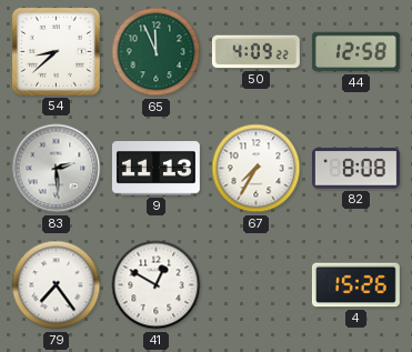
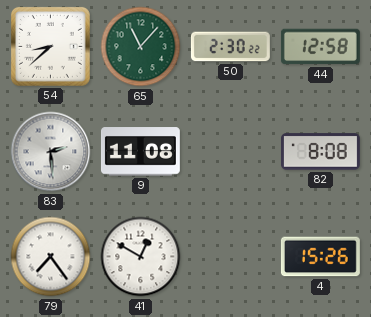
65: 11:56 -> 11:07
50: 4:09 -> 2:30
9: 11:13 -> 11:08
67: 7:35 -> none
